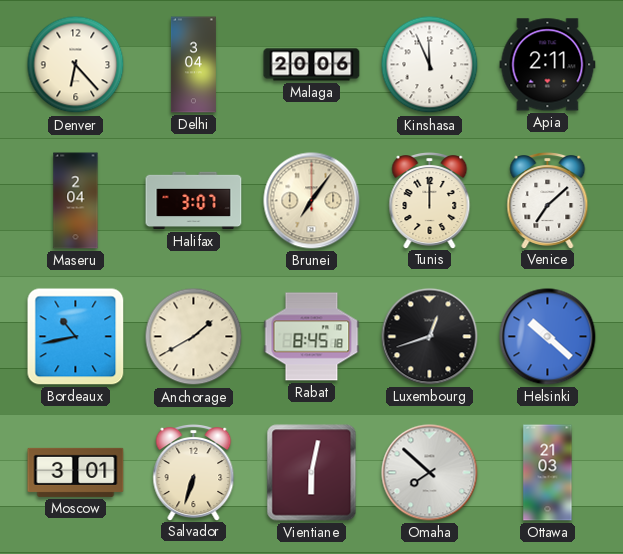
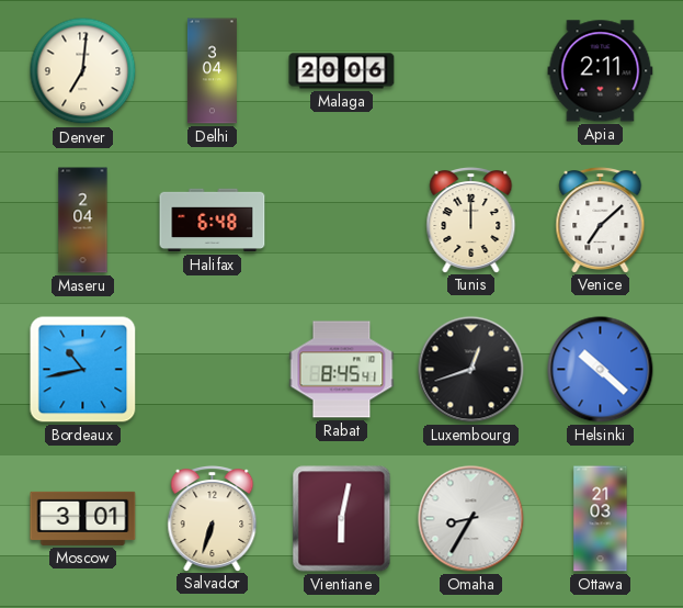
Denver: 6:23 -> 7:01
Kinshasa: 11:56 -> none
Halifax: 3:07 -> 6:48
Brunei: 7:06 -> none
Anchorage: 1:40 -> none
Rabat: 8:45:18 -> 8:45:41
Omaha: 7:52 -> 8:35
